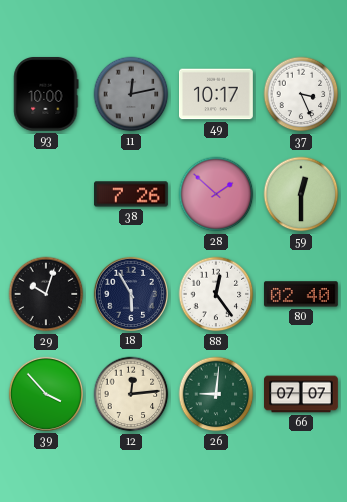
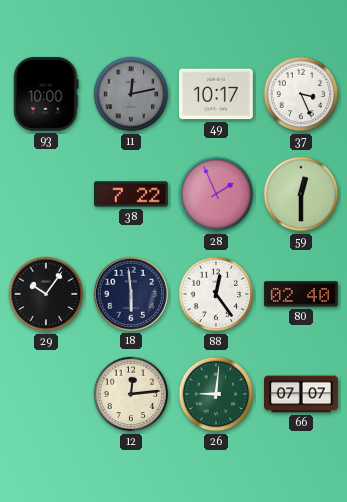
38: 7:26 -> 7:22
28: 1:52 -> 1:56
29: 10:03 -> 10:06
18: 5:55 -> 5:59
39: 3:53 -> none
